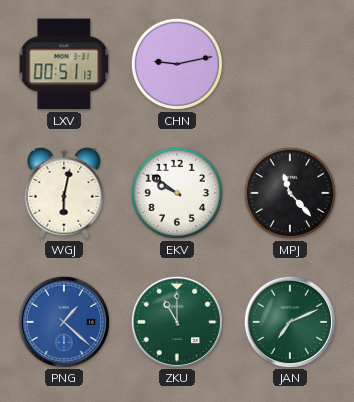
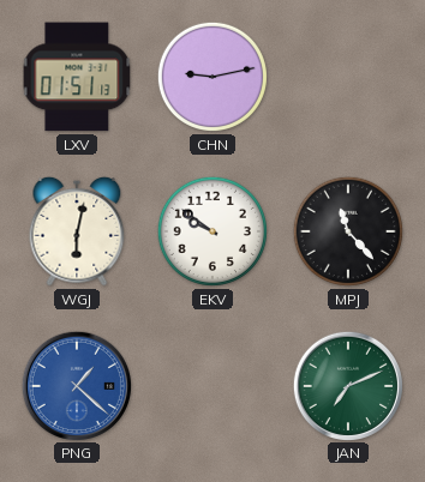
LXV: 00:51 -> 01:51
ZKU: 11:00 -> none
